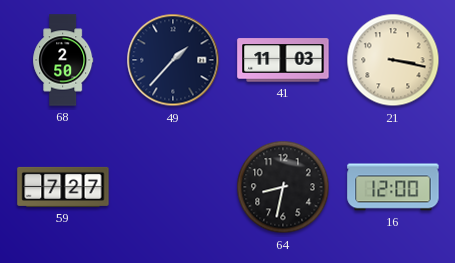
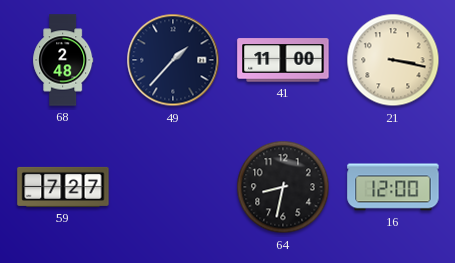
68: 2:50 -> 2:48
41: 11:03 -> 11:00
